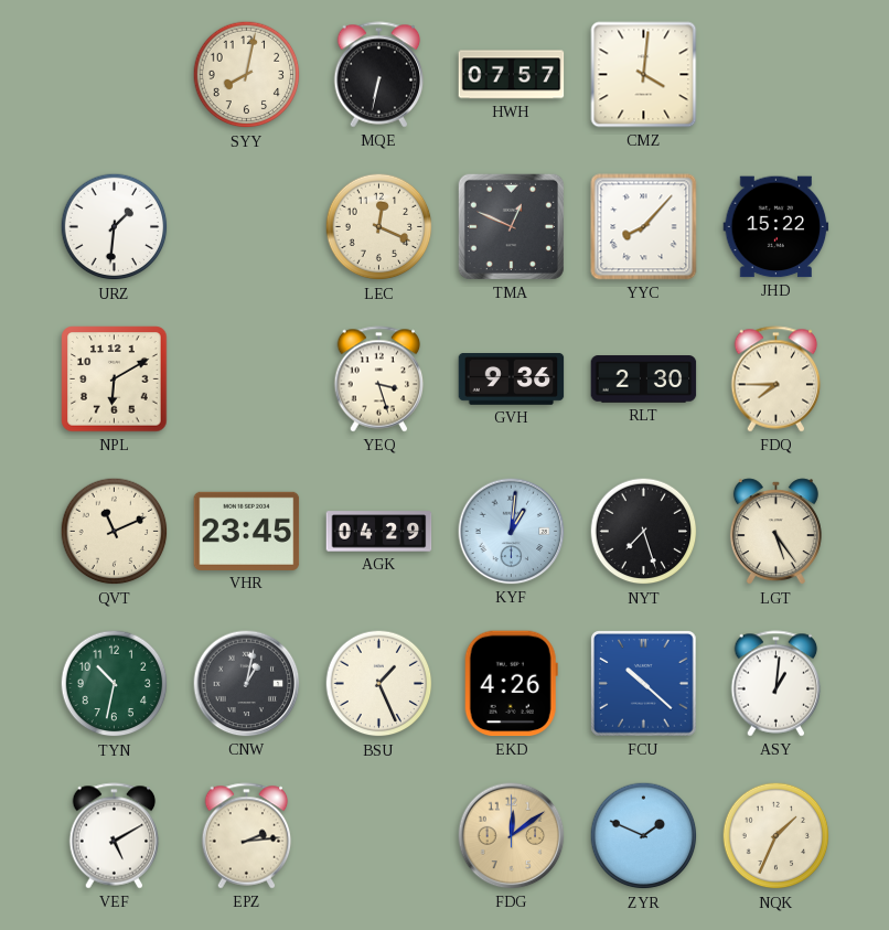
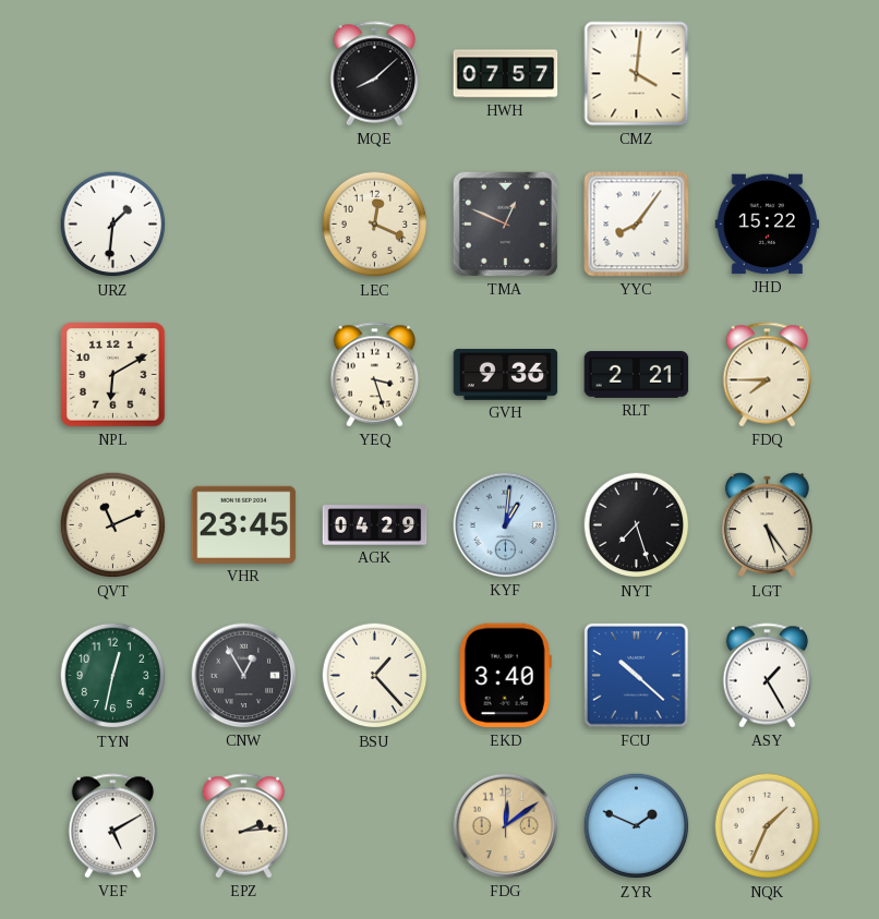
SYY: 8:02 -> none
MQE: 6:32 -> 8:08
YYC: 8:07 -> 8:06
RLT: 2:30 -> 2:21
TYN: 10:32 -> 12:32
CNW: 1:02 -> 12:55
BSU: 1:26 -> 1:23
EKD: 4:26 -> 3:40
ASY: 1:01 -> 1:25
